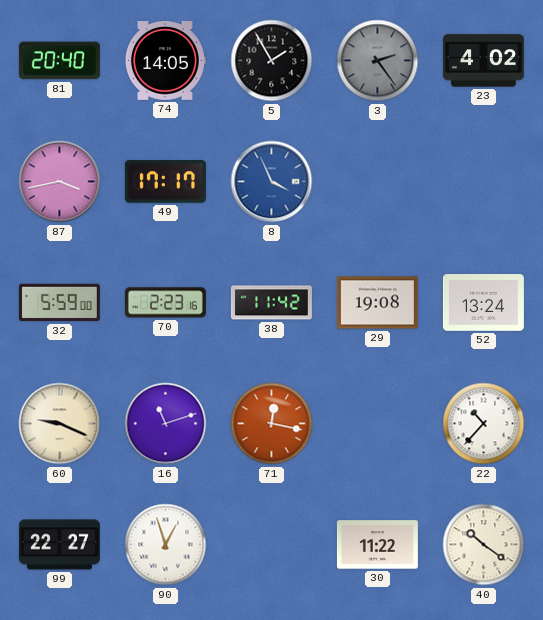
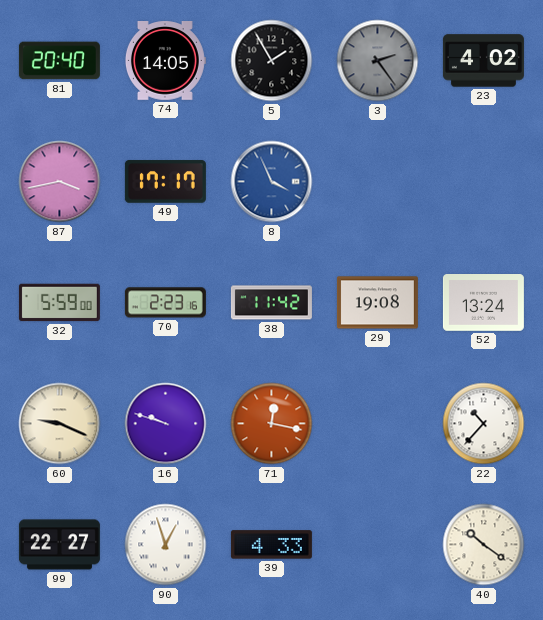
16: 11:12 -> 9:48
39: none -> 4:33
30: 11:22 -> none
